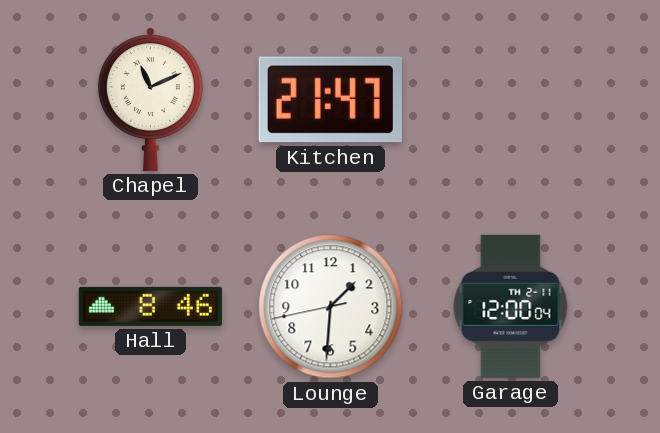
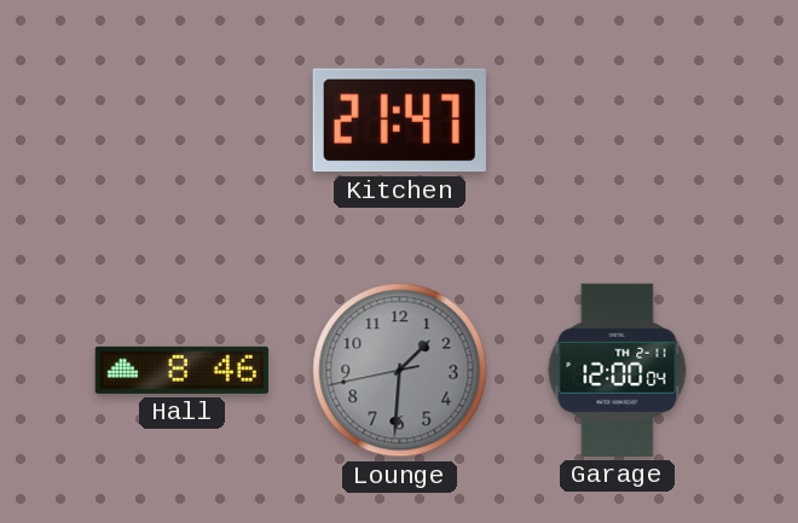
Chapel: 11:11 -> none
Lounge dial: white -> grey
